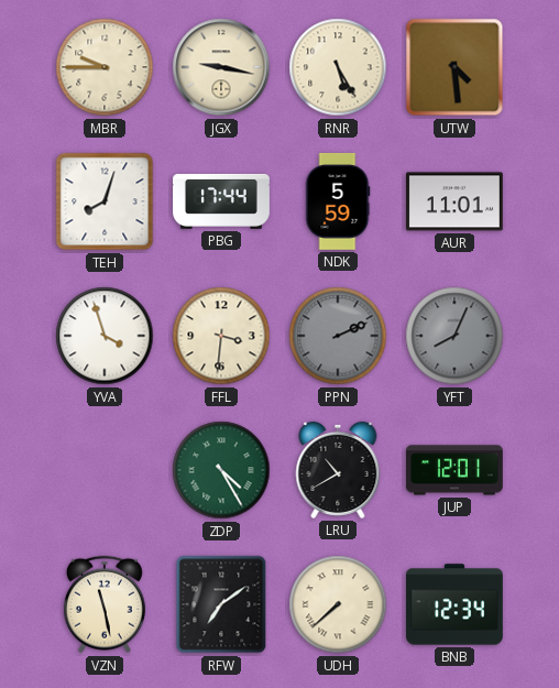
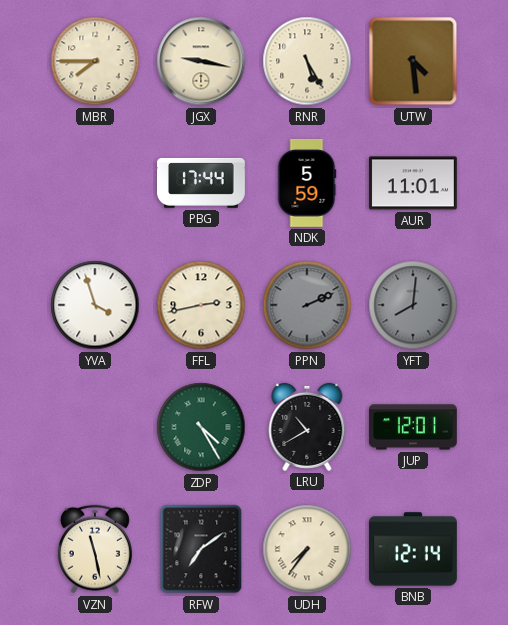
MBR: 9:45 -> 7:45
TEH: 8:03 -> none
FFL: 3:31 -> 2:43
YFT: 8:04 -> 8:01
UDH: 7:38 -> 7:36
BNB: 12:34 -> 12:14
